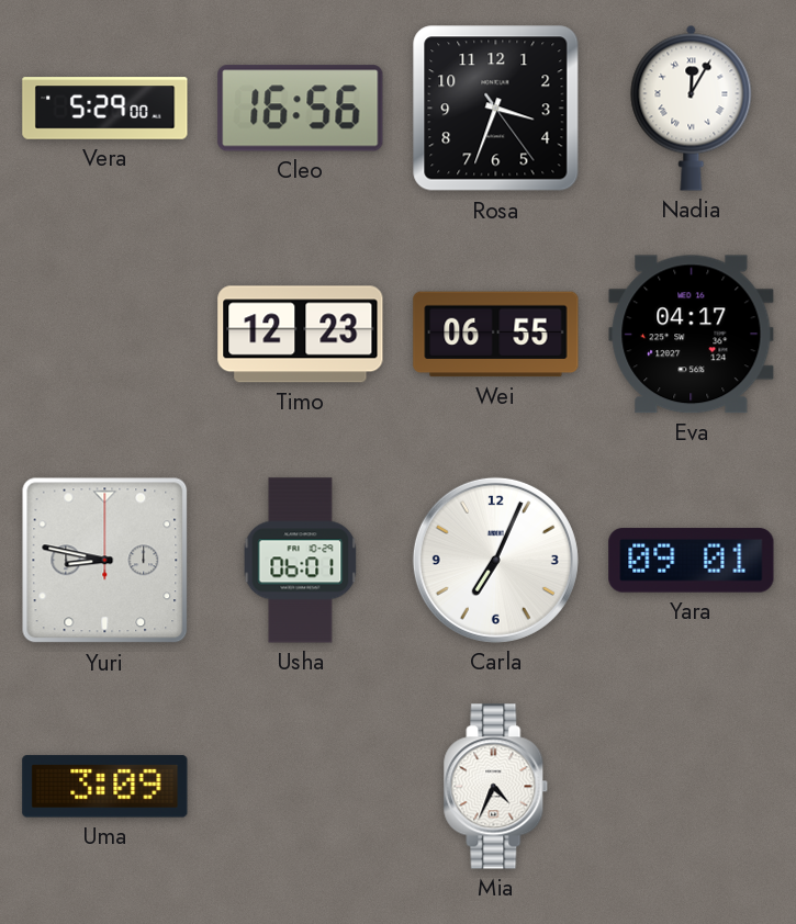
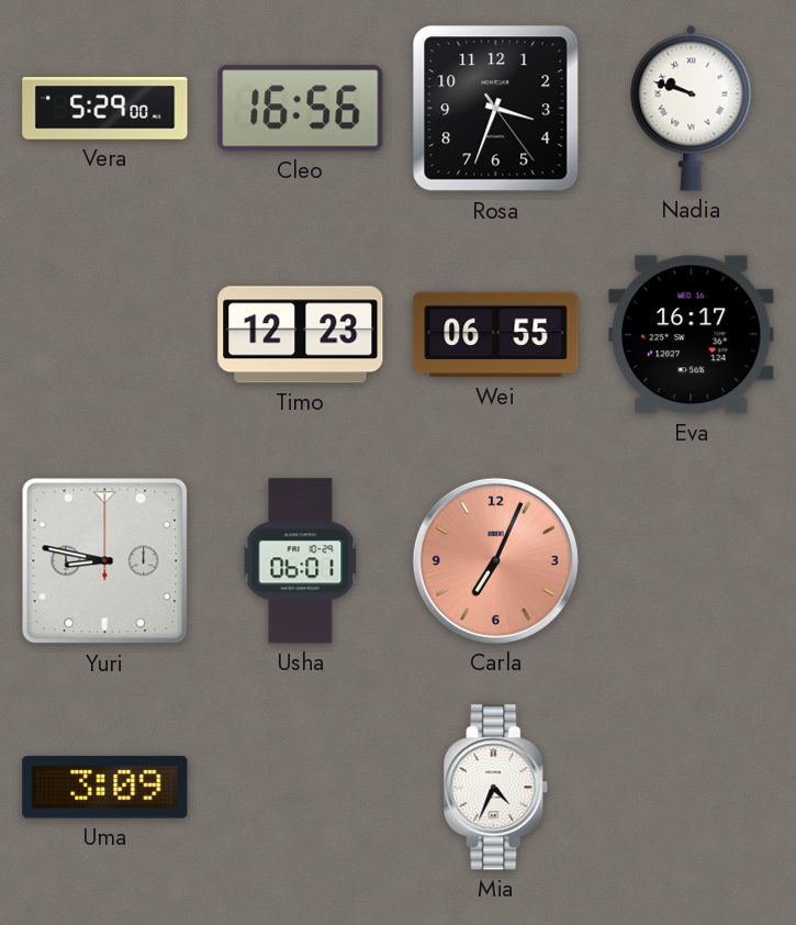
Nadia: 12:05 -> 9:48
Eva: 04:17 -> 16:17
Carla dial: white -> salmon
Yara: 09:01 -> none
